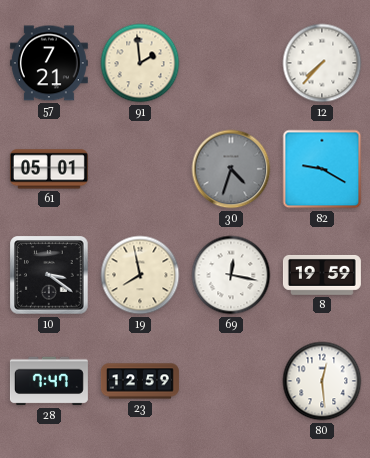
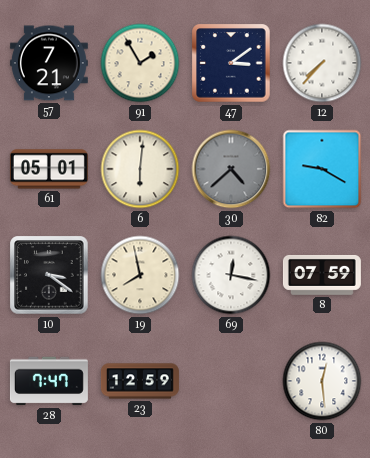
91: 1:59 -> 1:55
47: none -> 3:09
6: none -> 6:01
30: 4:33 -> 4:38
8: 19:59 -> 07:59
